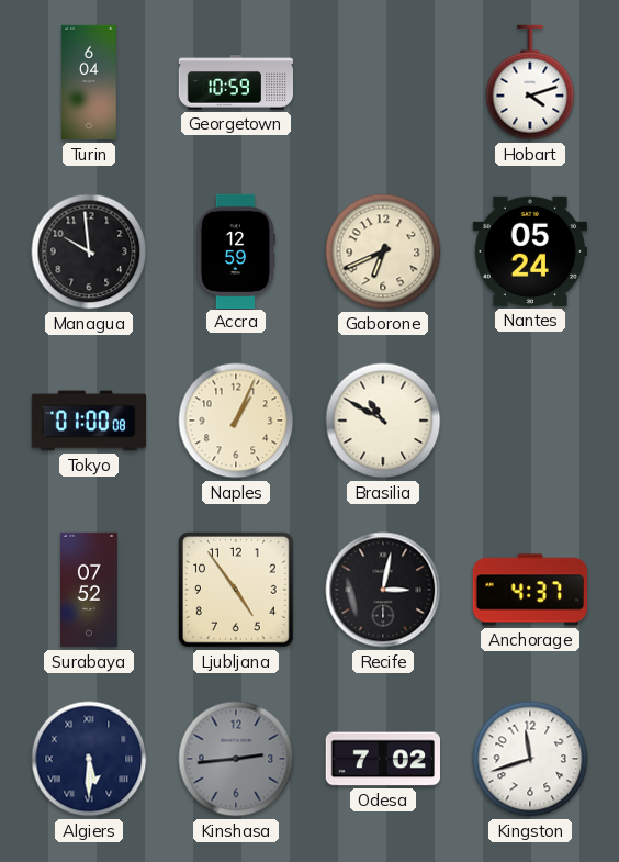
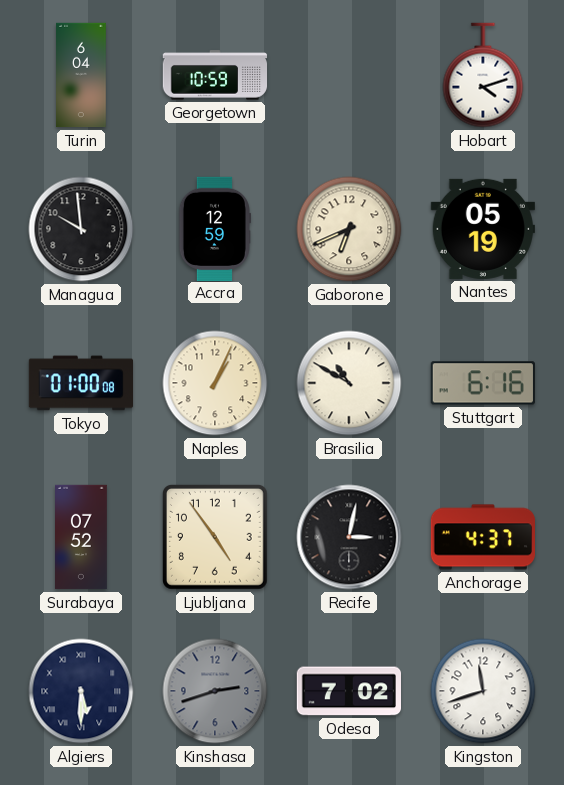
Nantes: 05:24 -> 05:19
Stuttgart: none -> 6:16
Kinshasa: 2:44 -> 2:42
